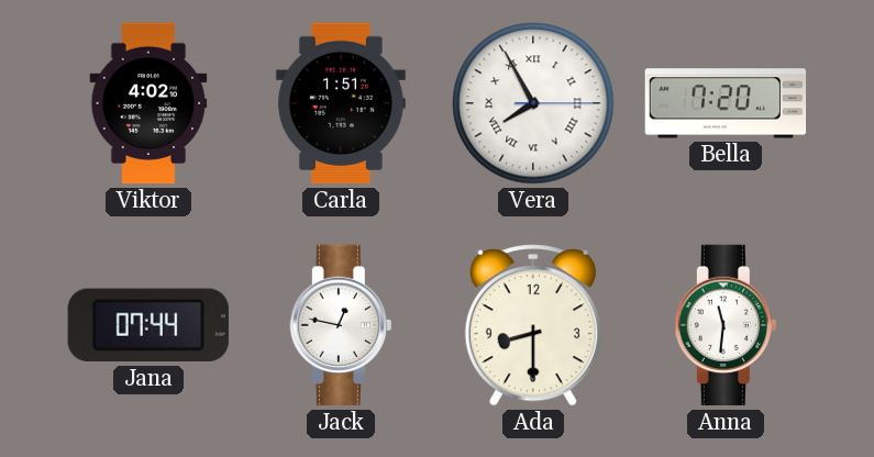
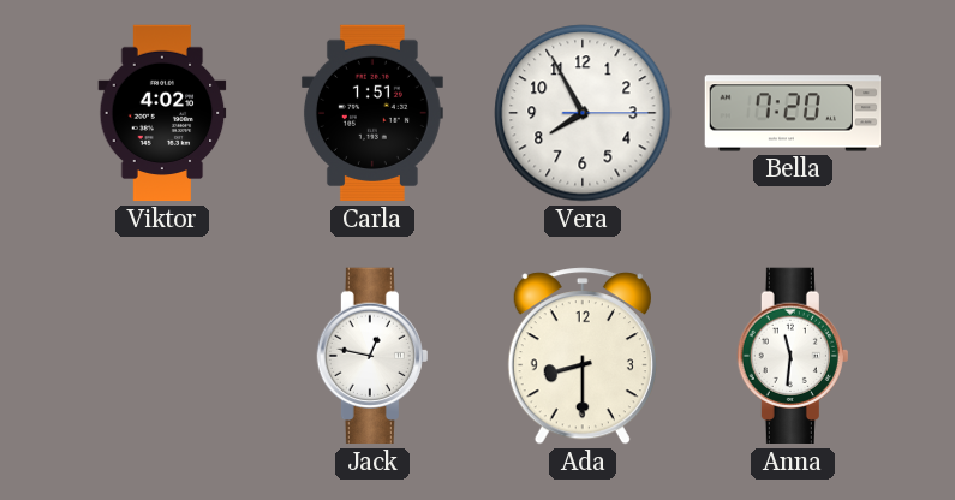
Vera numerals: Roman -> Arabic
Jana: 07:44 -> none
